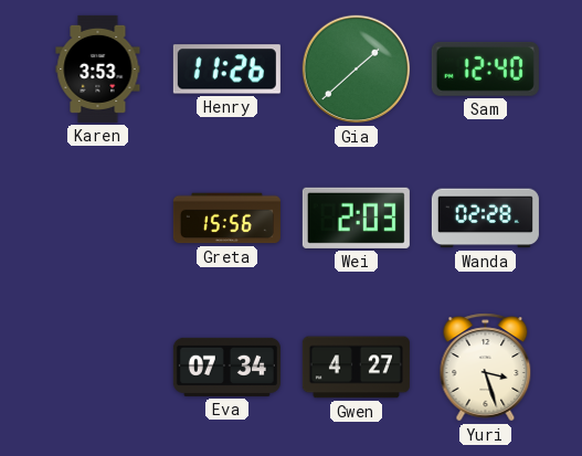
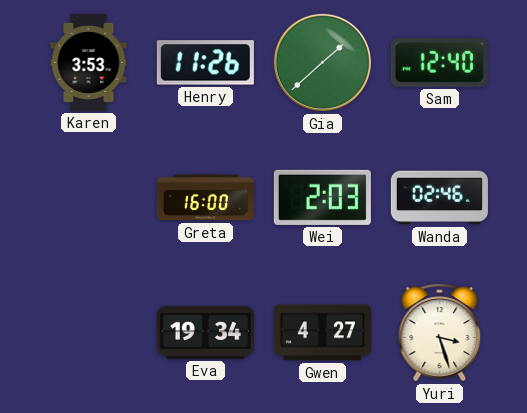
Greta: 15:56 -> 16:00
Wanda: 02:28 -> 02:46
Eva: 07:34 -> 19:34
